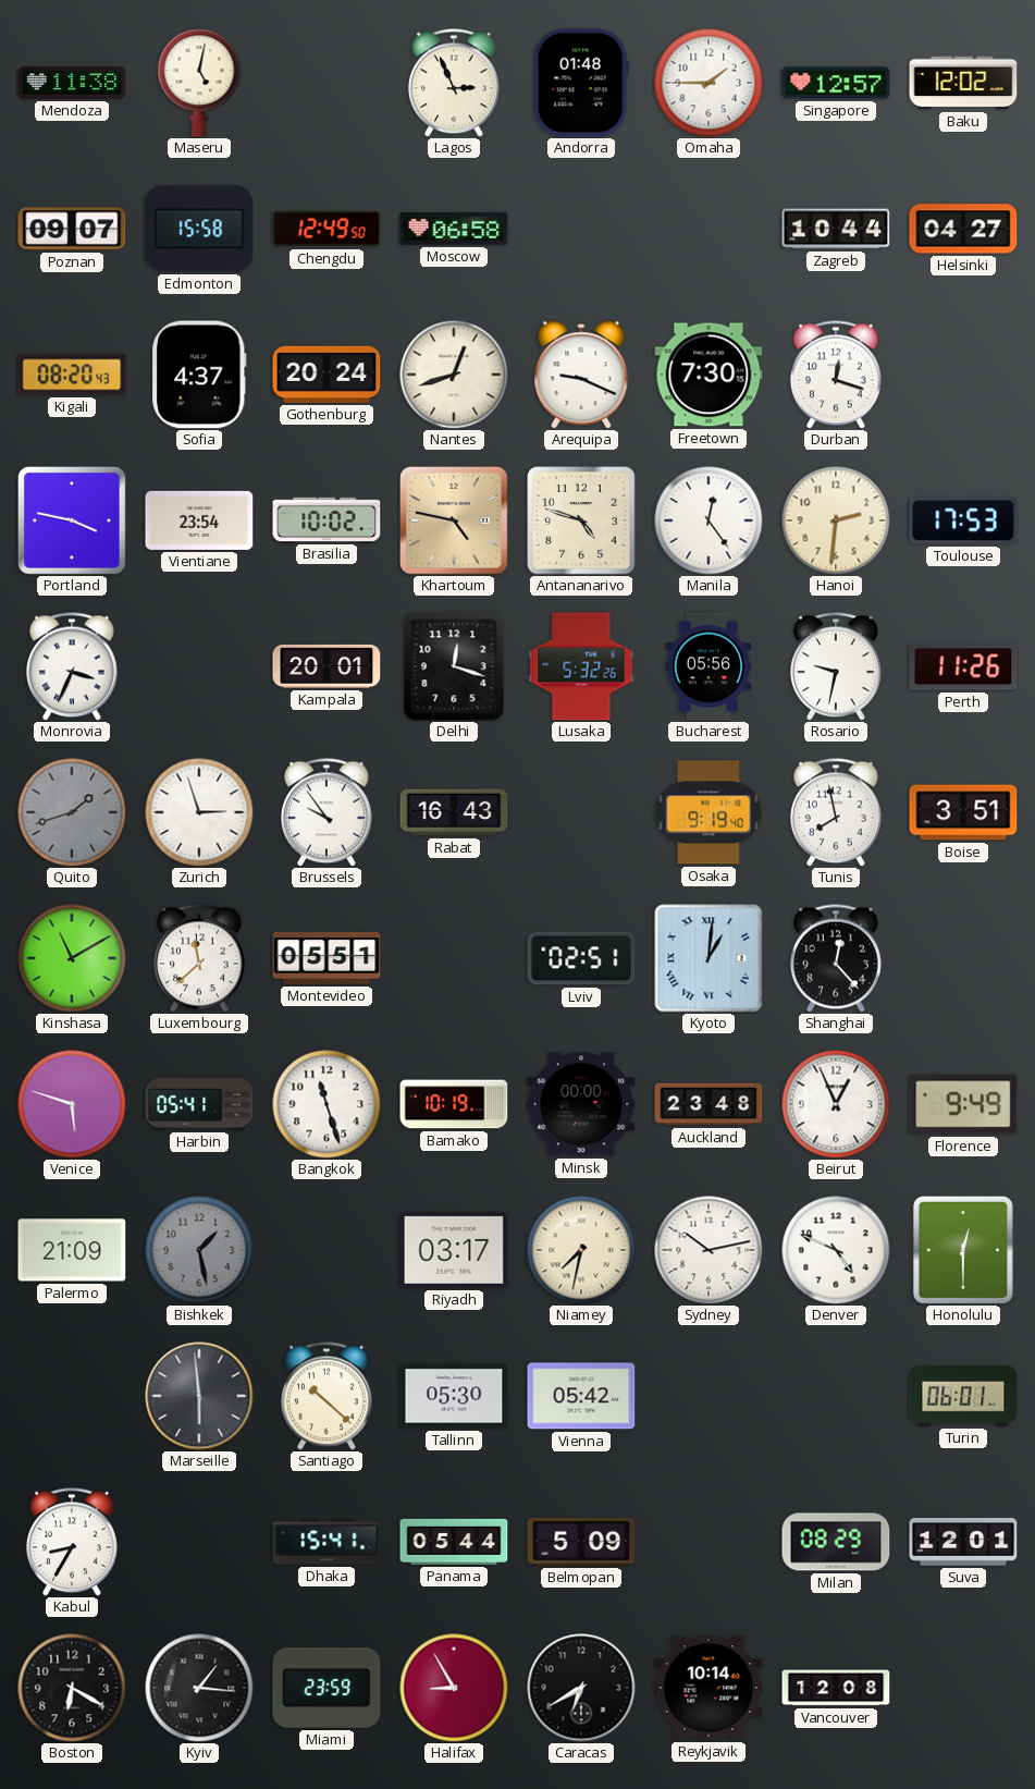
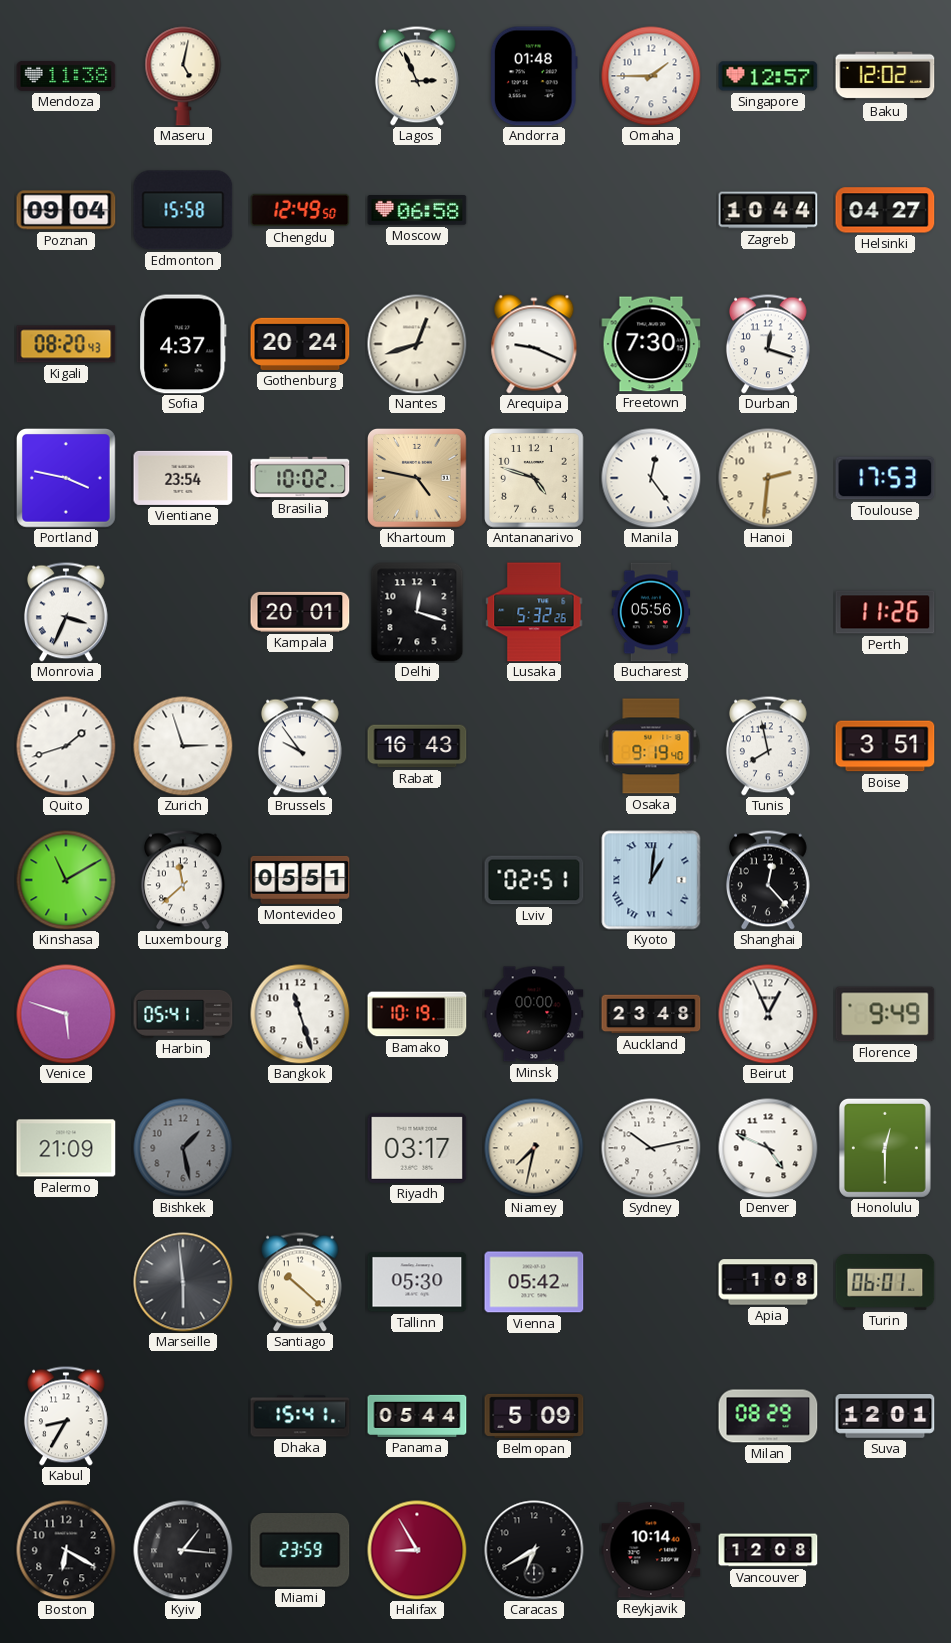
Poznan: 09:07 -> 09:04
Rosario: 9:32 -> none
Quito dial: grey -> white
Apia: none -> 1:08
